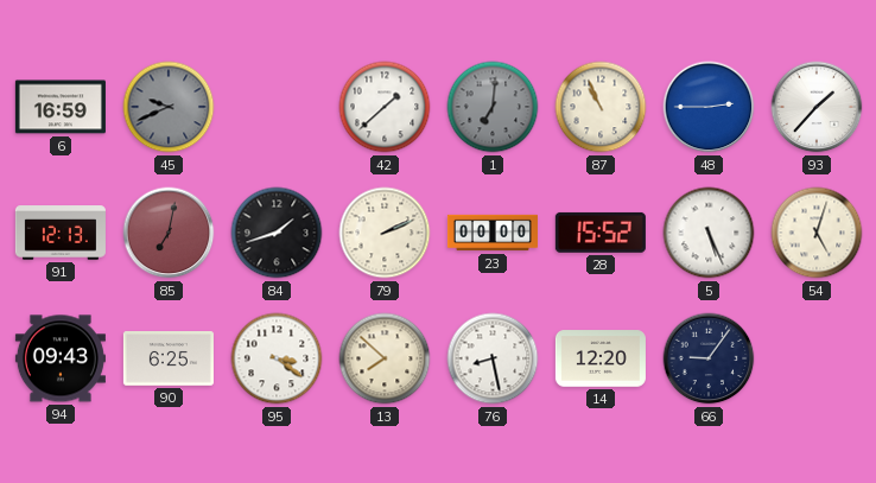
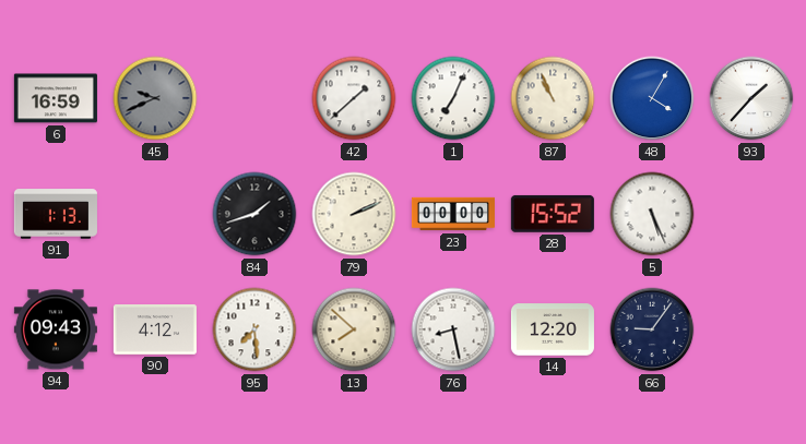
1: 7:01 -> 7:04
1 dial: grey -> white
48: 2:45 -> 4:05
91: 12:13 -> 1:13
85: 7:02 -> none
54: 5:03 -> none
90: 6:25 -> 4:12
95: 3:21 -> 7:29
